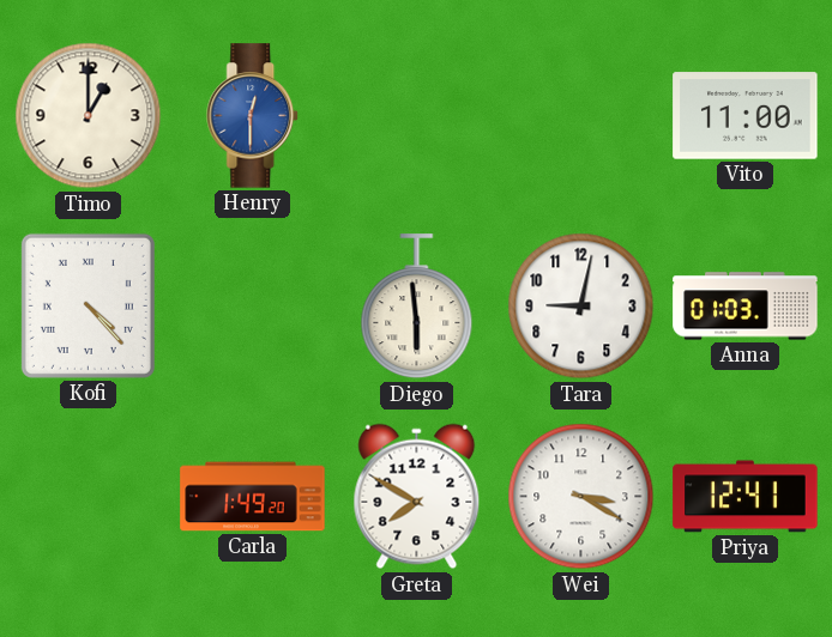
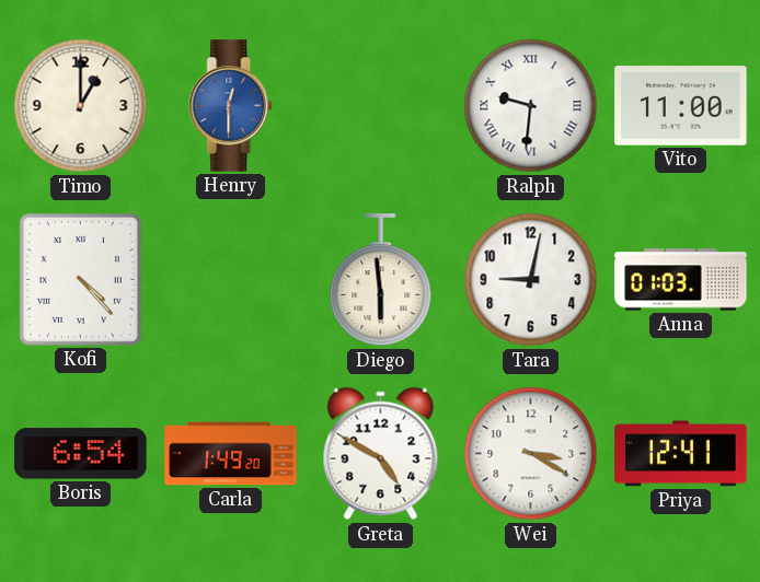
Ralph: none -> 9:31
Boris: none -> 6:54
Greta: 7:50 -> 4:50
